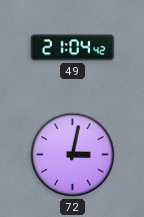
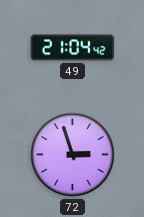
72: 3:02 -> 2:57
